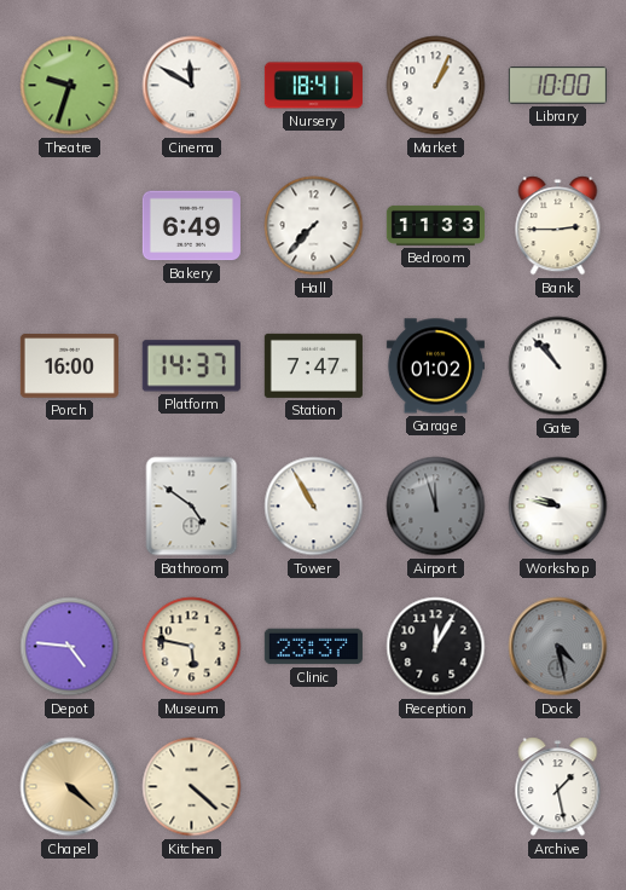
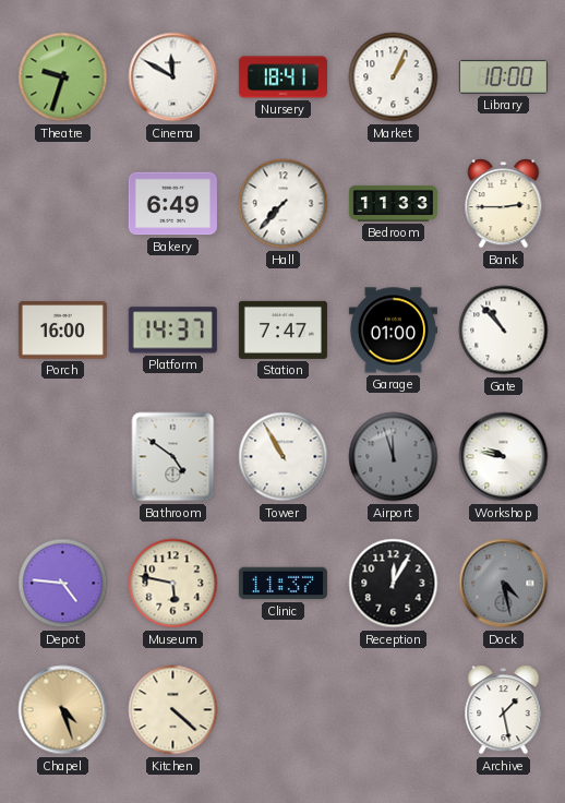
Garage: 01:02 -> 01:00
Clinic: 23:37 -> 11:37
Chapel: 4:22 -> 4:27
